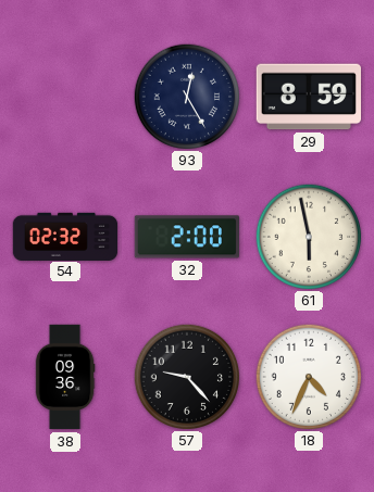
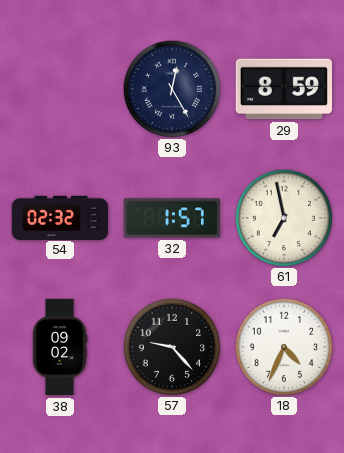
32: 2:00 -> 1:57
61: 5:58 -> 6:58
38: 09:36 -> 09:02
